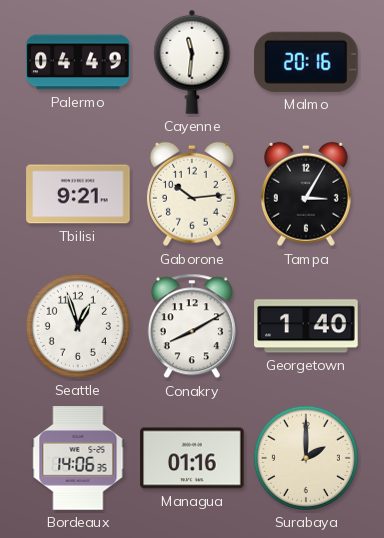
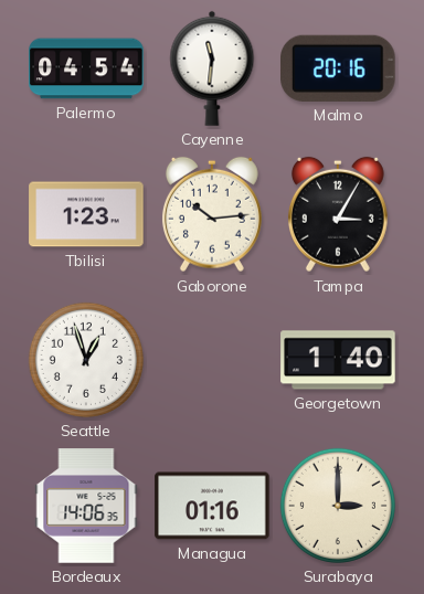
Palermo: 04:49 -> 04:54
Tbilisi: 9:21 -> 1:23
Conakry: 8:10 -> none
Surabaya: 2:00 -> 3:00
